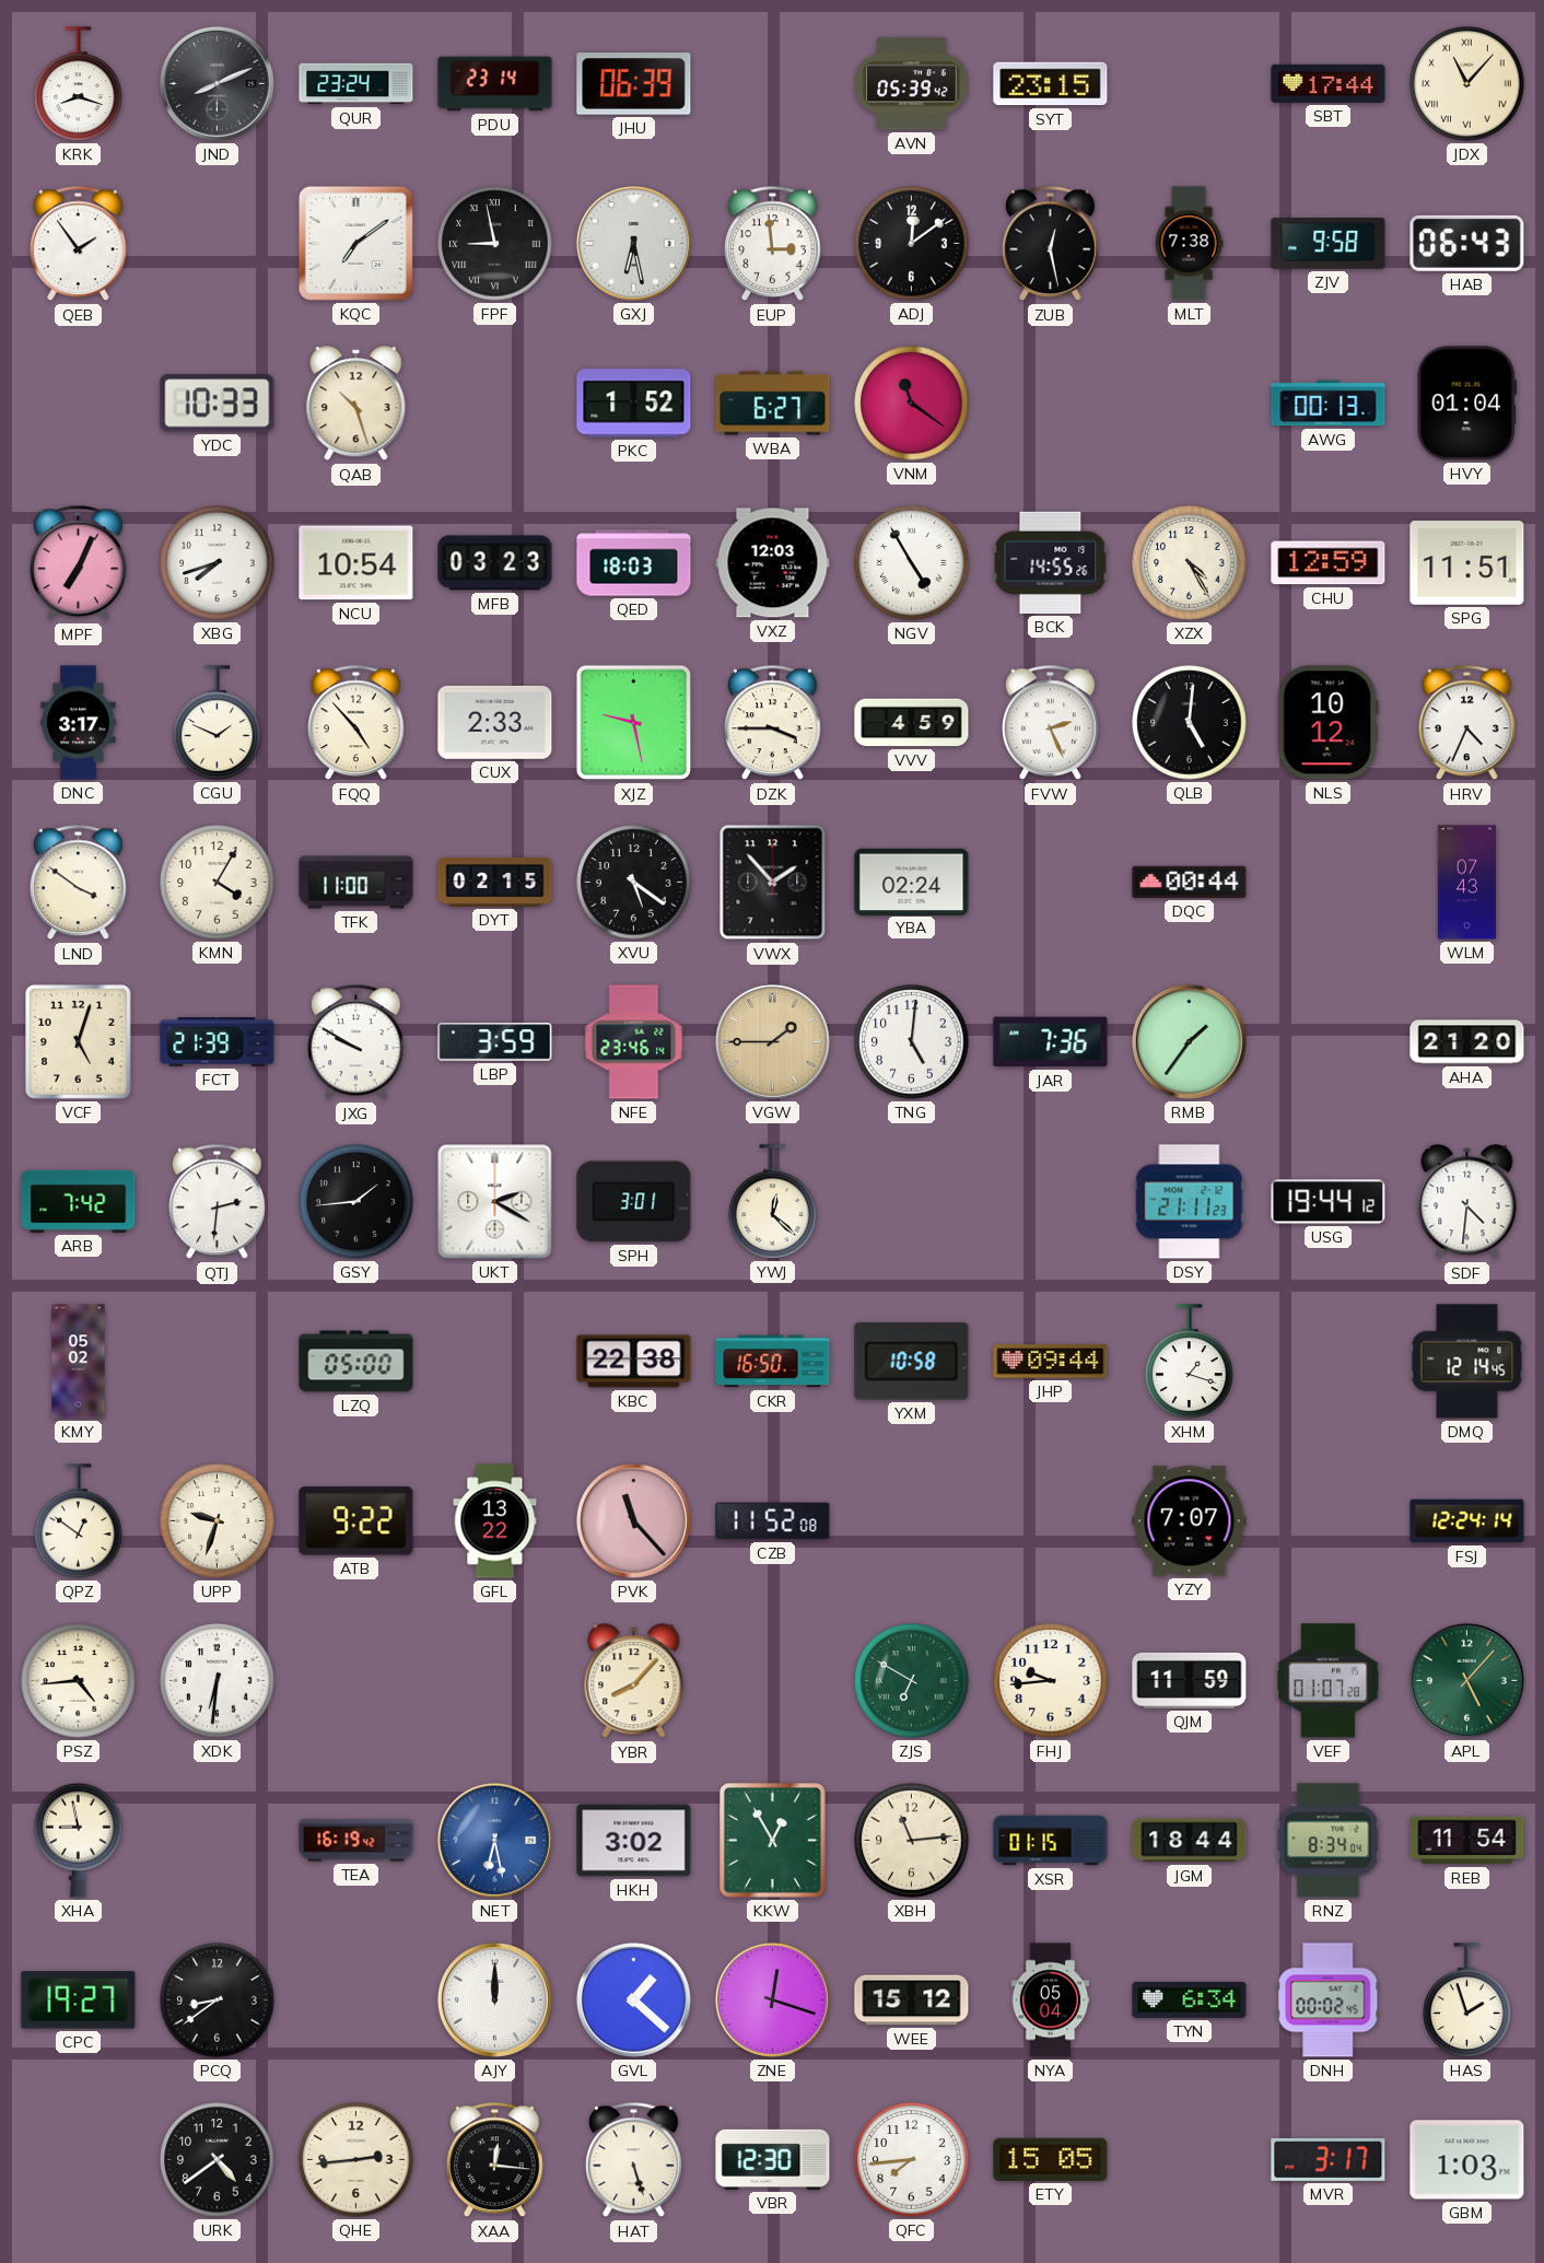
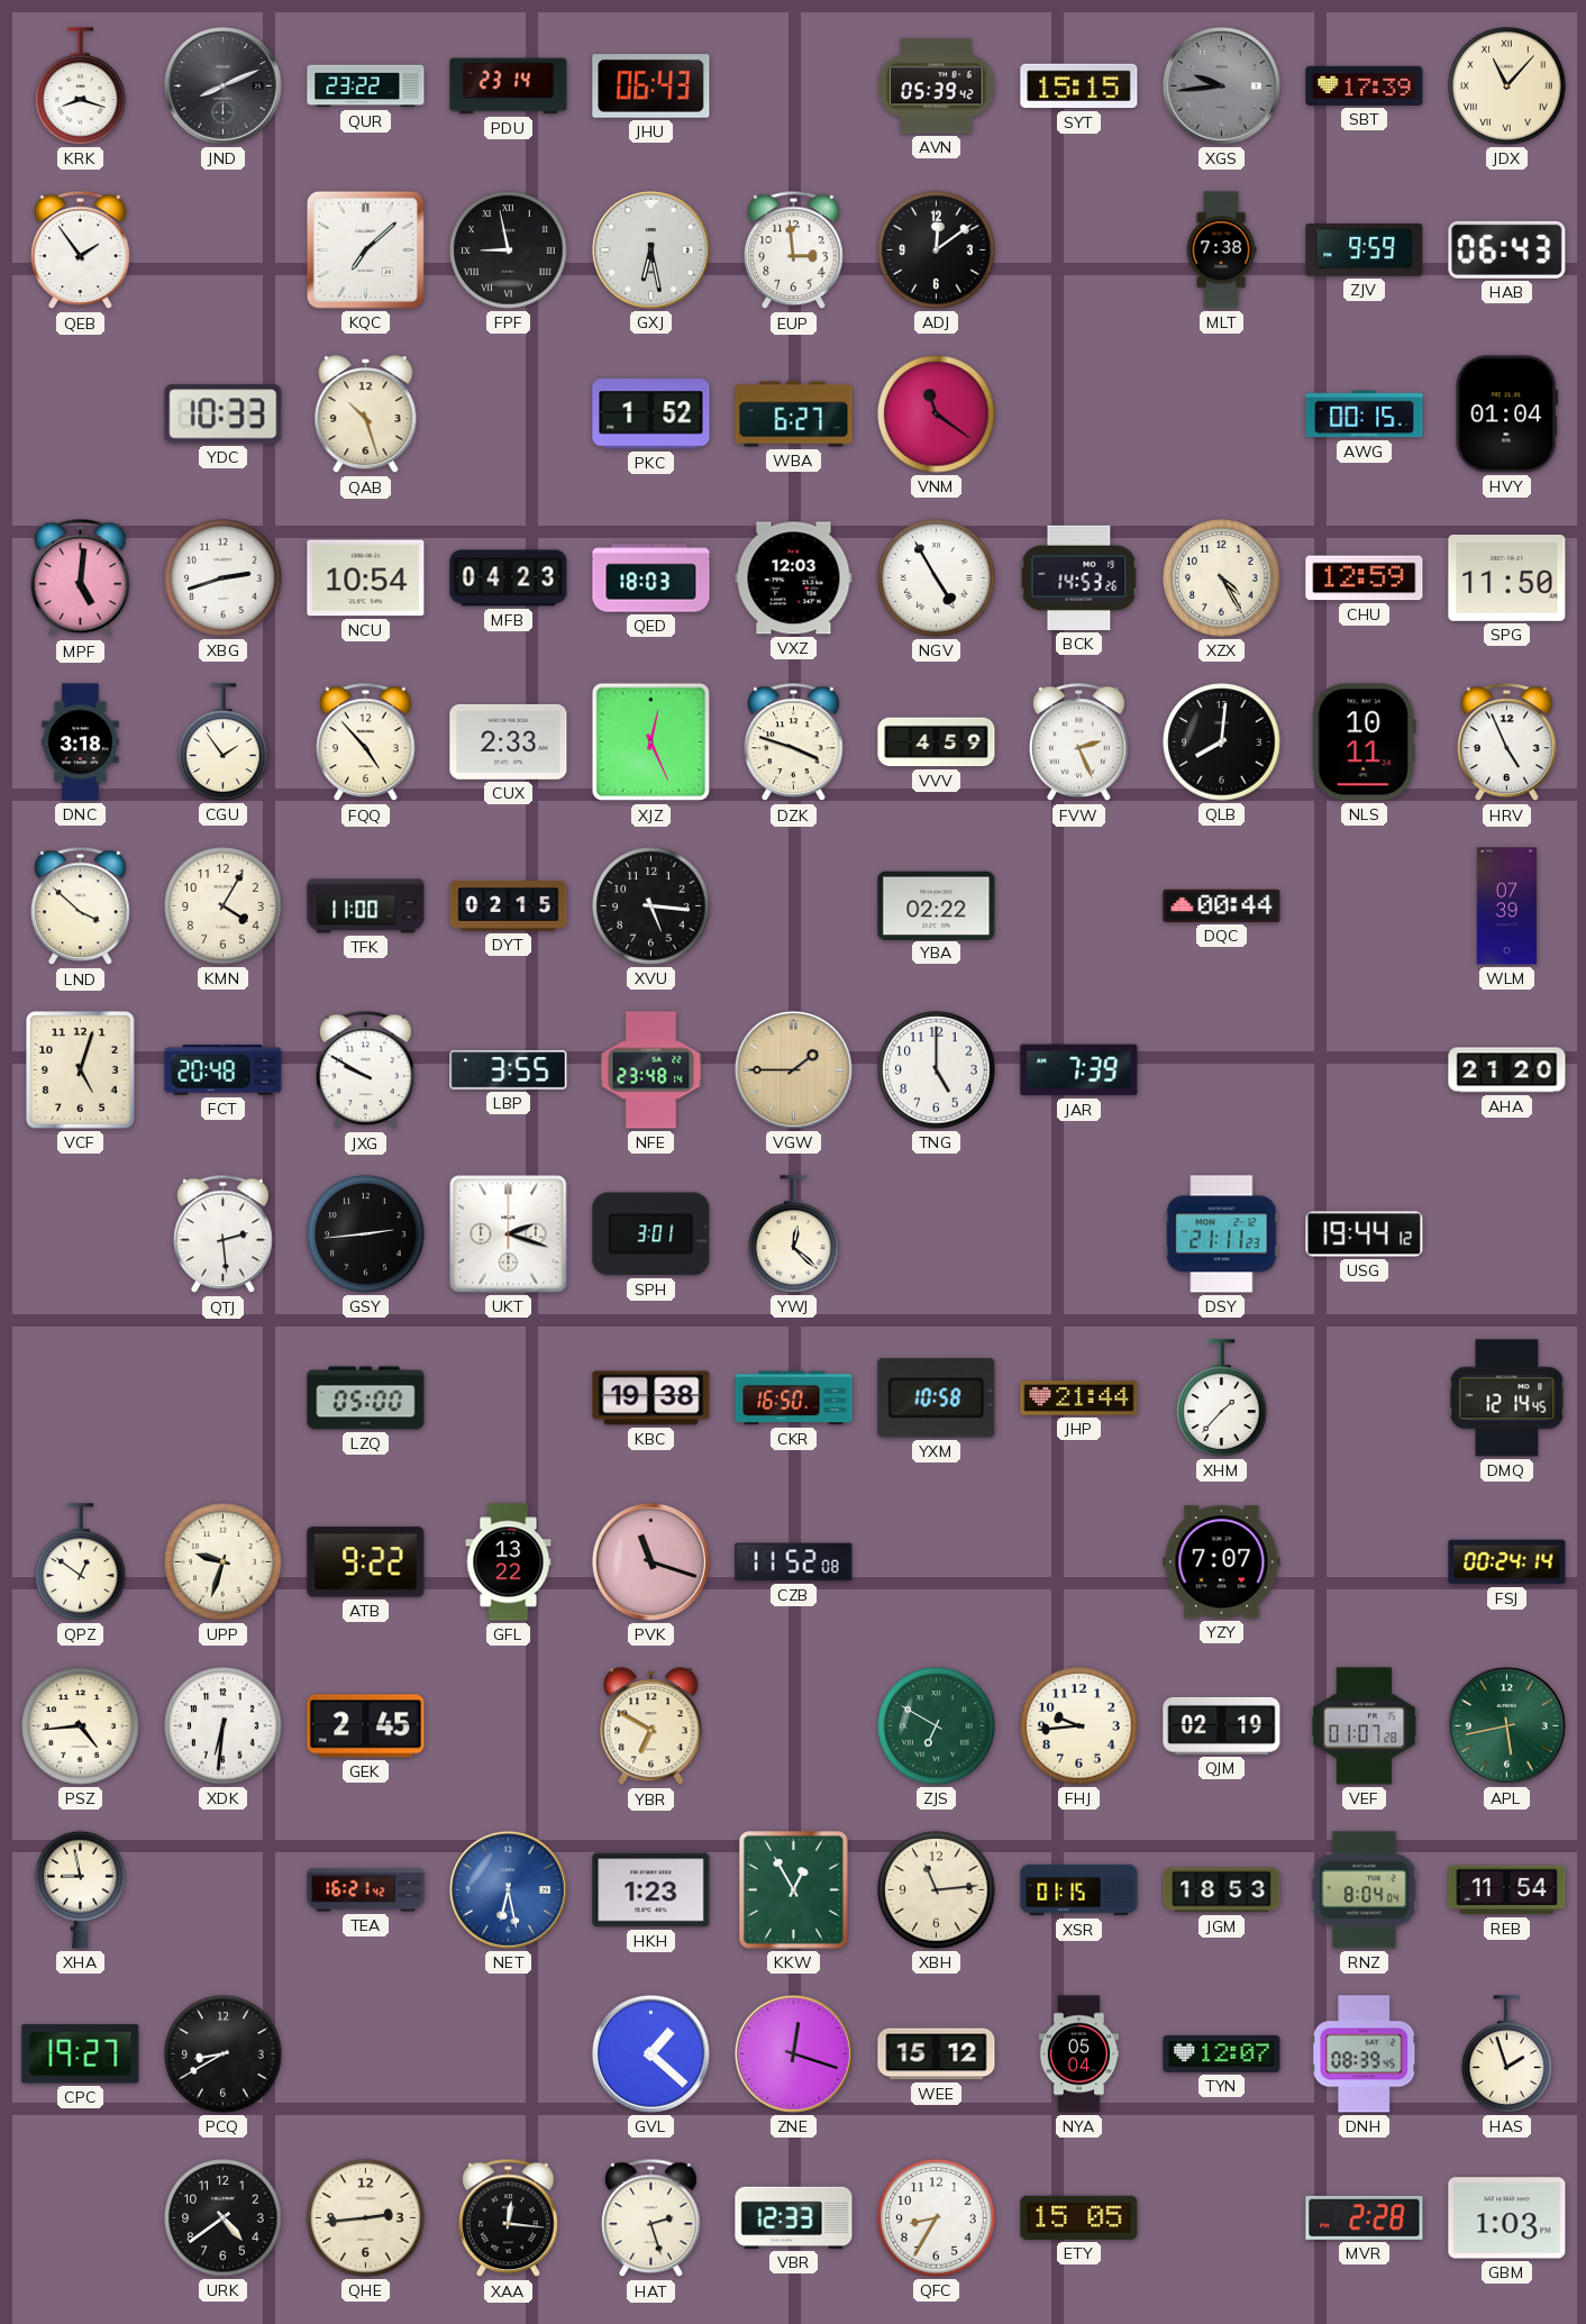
QUR: 23:24 -> 23:22
JHU: 06:39 -> 06:43
SYT: 23:15 -> 15:15
XGS: none -> 9:44
SBT: 17:44 -> 17:39
KQC: 7:09 -> 7:08
ZUB: 12:28 -> none
ZJV: 9:58 -> 9:59
AWG: 00:13 -> 00:15
MPF: 7:04 -> 5:01
XBG: 7:42 -> 2:42
MFB: 03:23 -> 04:23
BCK: 14:55 -> 14:53
SPG: 11:51 -> 11:50
DNC: 3:17 -> 3:18
CGU: 1:49 -> 1:54
XJZ: 9:28 -> 12:26
DZK: 3:45 -> 3:48
QLB: 5:01 -> 8:01
NLS: 10:12 -> 10:11
HRV: 4:34 -> 4:56
LND: 3:51 -> 3:52
XVU: 5:21 -> 5:16
VWX: 1:53 -> none
YBA: 02:24 -> 02:22
WLM: 07:43 -> 07:39
FCT: 21:39 -> 20:48
LBP: 3:59 -> 3:55
NFE: 23:46 -> 23:48
TNG: 5:01 -> 5:00
JAR: 7:36 -> 7:39
RMB: 1:36 -> none
ARB: 7:42 -> none
QTJ: 2:31 -> 2:29
GSY: 1:44 -> 2:44
UKT: 2:20 -> 2:18
SDF: 4:31 -> none
KMY: 05:02 -> none
KBC: 22:38 -> 19:38
JHP: 09:44 -> 21:44
XHM: 1:18 -> 1:37
PVK: 11:23 -> 11:18
FSJ: 12:24 -> 00:24
GEK: none -> 2:45
YBR: 8:07 -> 6:50
QJM: 11:59 -> 02:19
APL: 5:07 -> 5:43
TEA: 16:19 -> 16:21
HKH: 3:02 -> 1:23
JGM: 18:44 -> 18:53
RNZ: 8:34 -> 8:04
PCQ: 8:39 -> 8:40
AJY: 12:00 -> none
TYN: 6:34 -> 12:07
DNH: 00:02 -> 08:39
HAT: 5:27 -> 2:27
VBR: 12:30 -> 12:33
QFC: 7:44 -> 8:35
MVR: 3:17 -> 2:28
